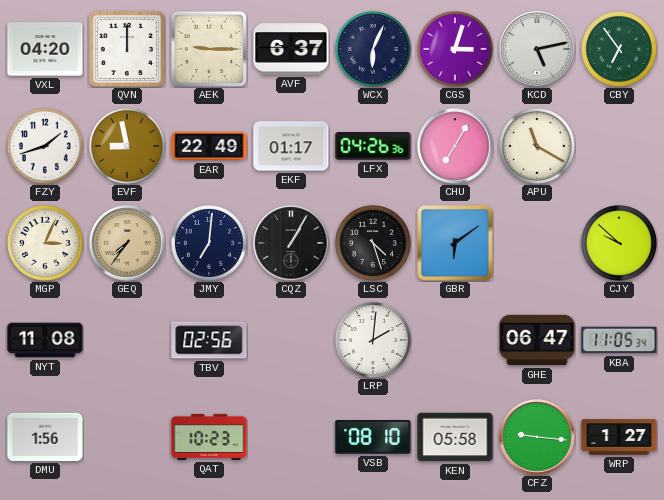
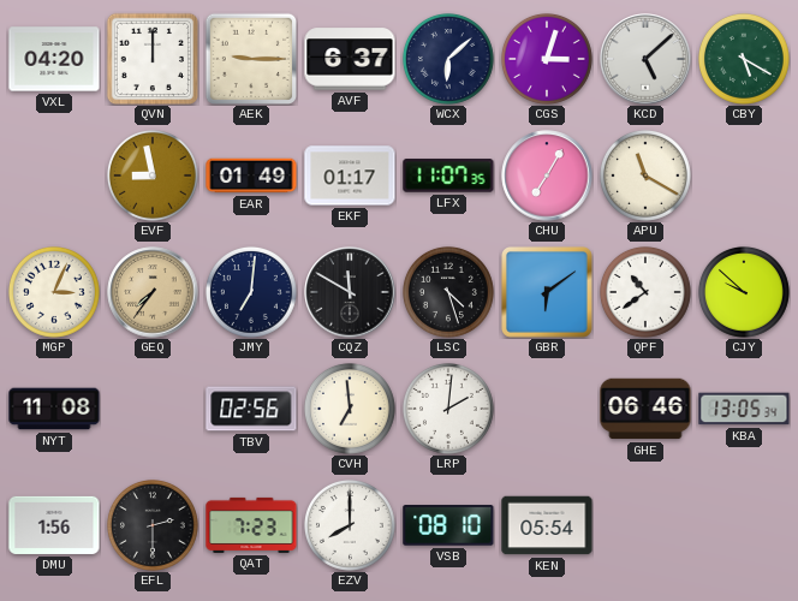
WCX: 6:04 -> 6:08
KCD: 5:13 -> 5:08
CBY: 6:54 -> 5:20
FZY: 1:42 -> none
EAR: 22:49 -> 01:49
LFX: 04:26 -> 11:07
CQZ: 1:05 -> 11:50
QPF: none -> 10:39
CVH: none -> 6:59
GHE: 06:47 -> 06:46
KBA: 11:05 -> 13:05
EFL: none -> 2:30
QAT: 10:23 -> 7:23
EZV: none -> 8:00
KEN: 05:58 -> 05:54
CFZ: 9:16 -> none
WRP: 1:27 -> none
